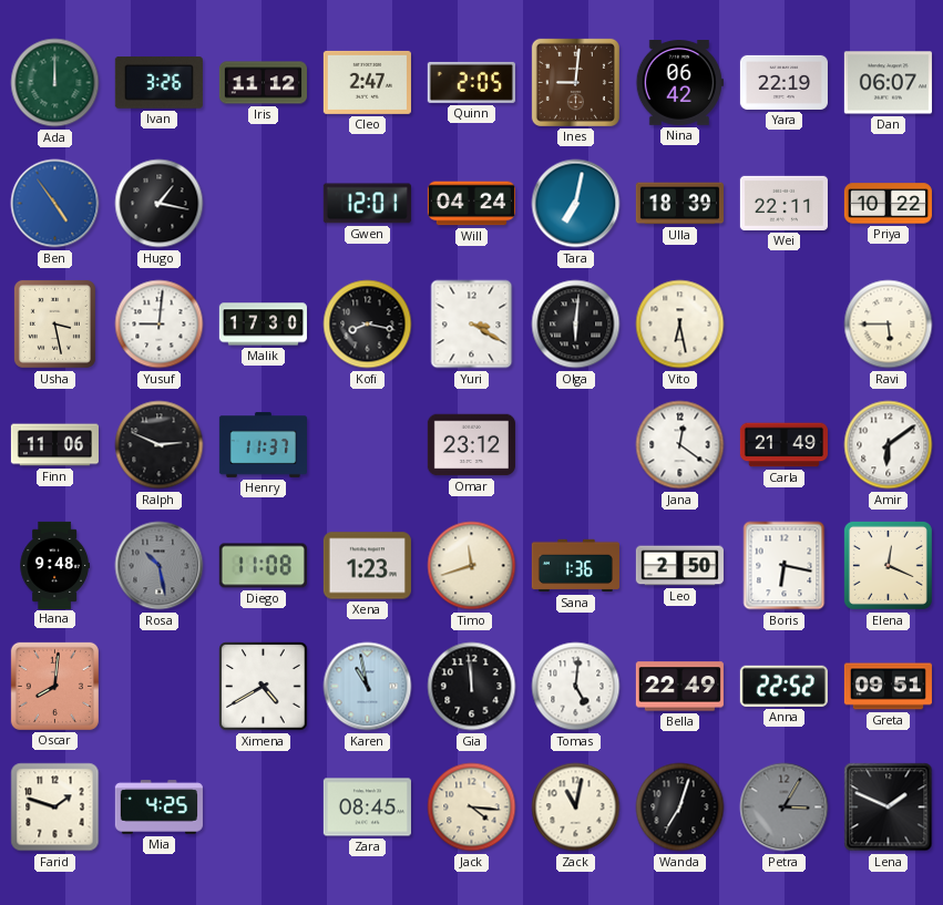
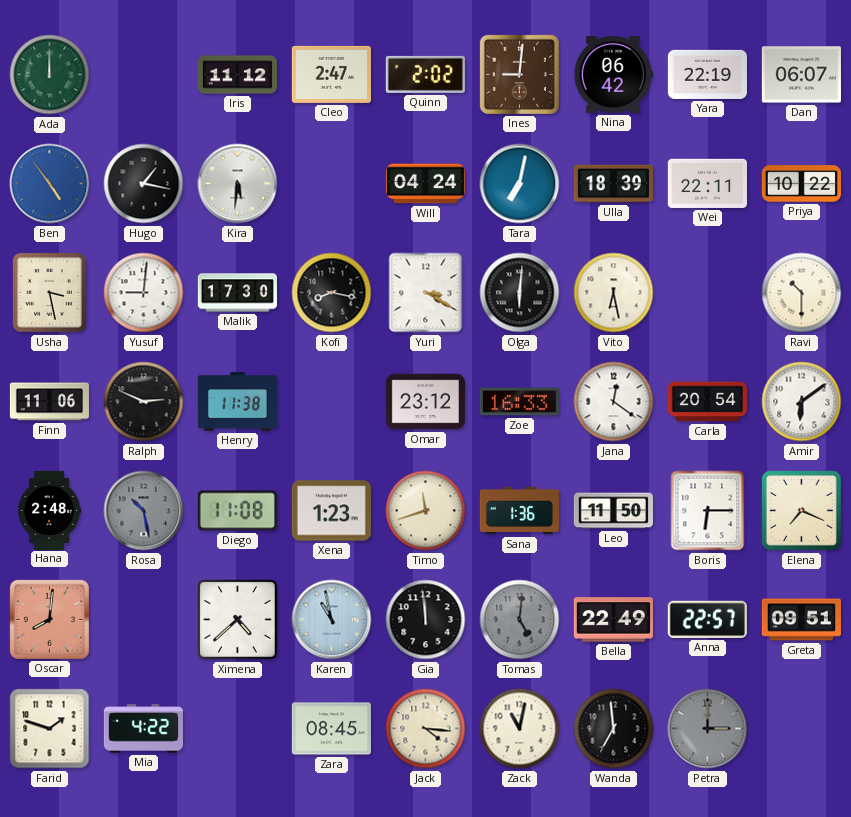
Ivan: 3:26 -> none
Quinn: 2:05 -> 2:02
Kira: none -> 5:31
Gwen: 12:01 -> none
Ravi: 5:45 -> 10:30
Henry: 11:37 -> 11:38
Zoe: none -> 16:33
Carla: 21:49 -> 20:54
Hana: 9:48 -> 2:48
Leo: 2:50 -> 11:50
Boris: 6:17 -> 6:15
Elena: 12:19 -> 7:19
Ximena: 4:40 -> 4:38
Tomas dial: white -> grey
Anna: 22:52 -> 22:57
Mia: 4:25 -> 4:22
Wanda: 7:03 -> 6:59
Petra: 3:05 -> 3:00
Lena: 1:49 -> none
